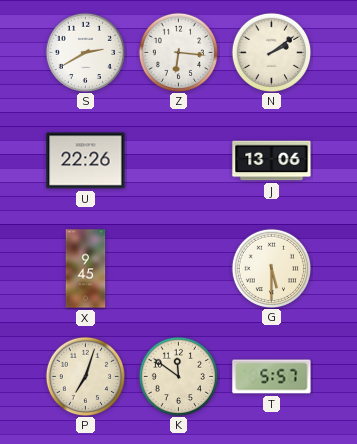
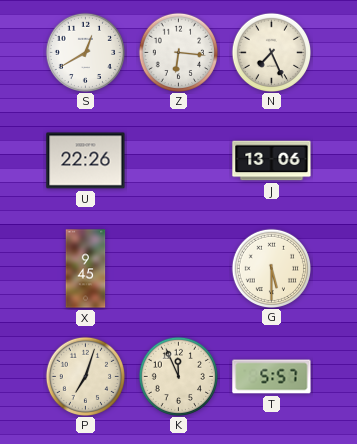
S: 2:40 -> 12:40
N: 2:09 -> 7:26
K: 11:51 -> 11:56
